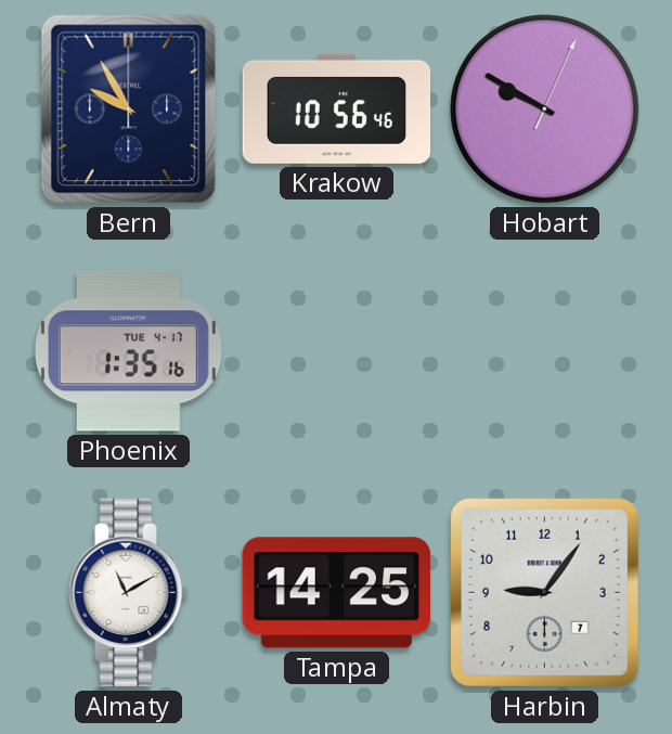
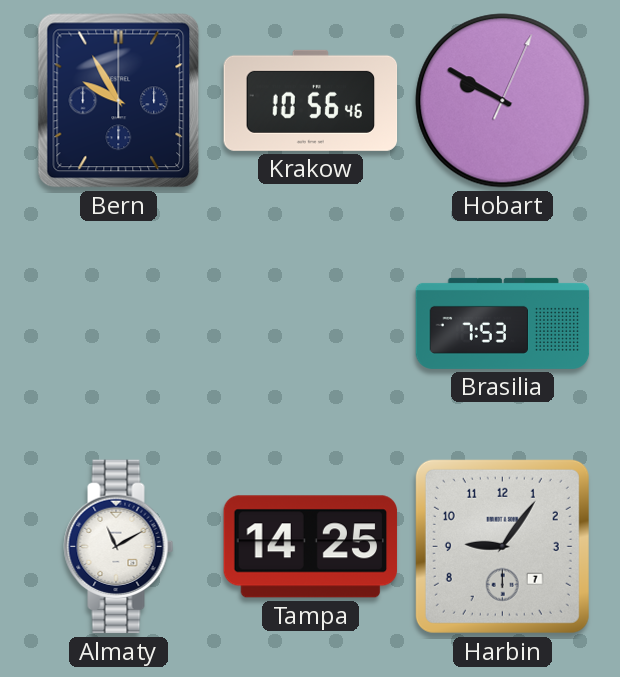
Phoenix: 1:35 -> none
Brasilia: none -> 7:53
